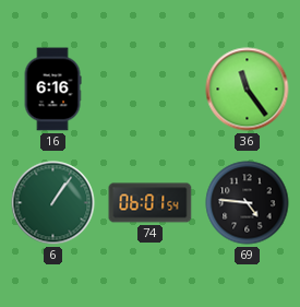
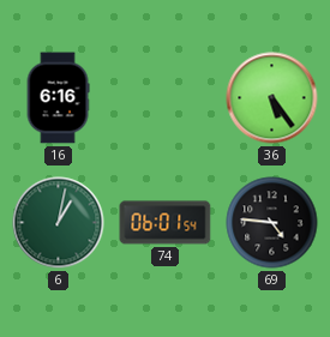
36: 11:24 -> 5:24
6: 1:06 -> 1:02
